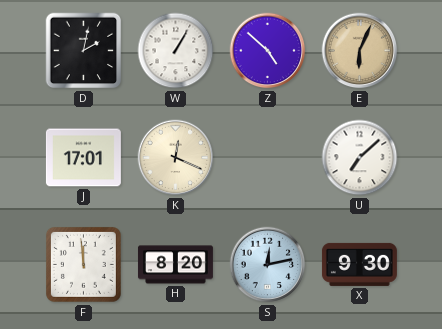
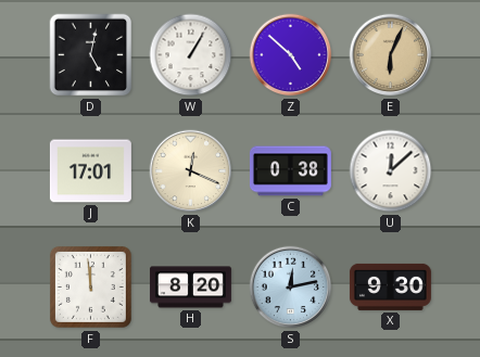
D: 2:02 -> 5:02
C: none -> 0:38
U: 7:08 -> 12:08
